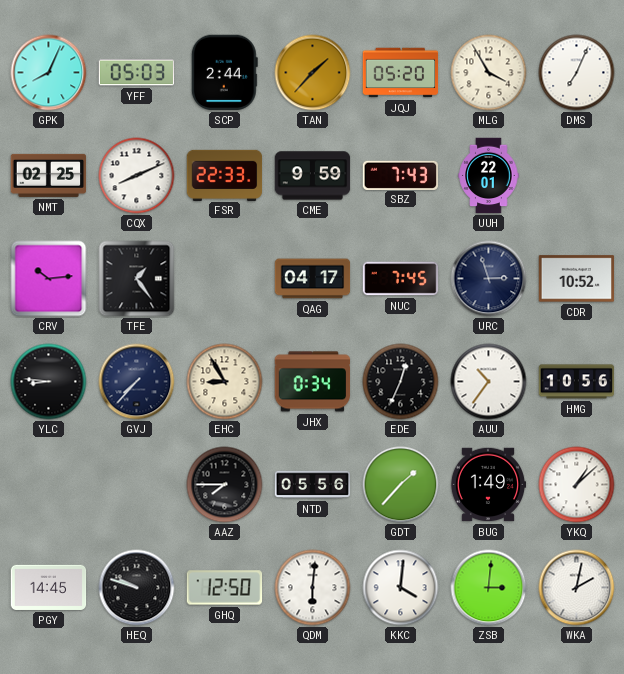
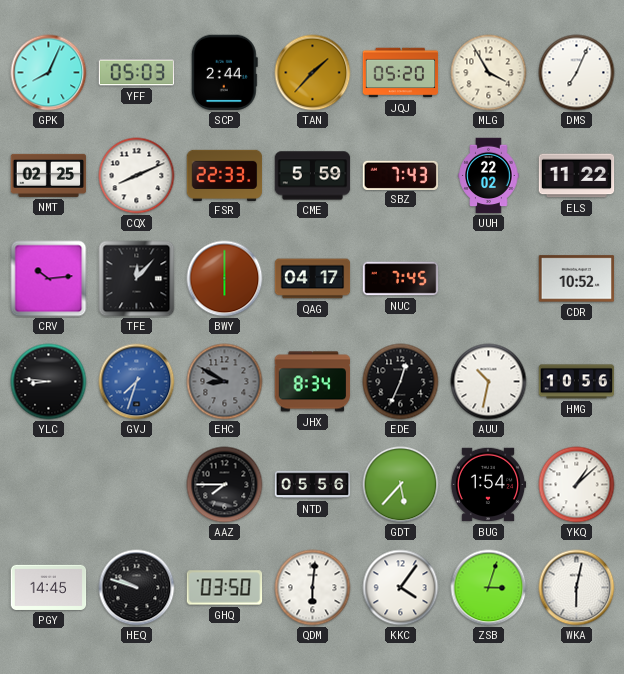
CME: 9:59 -> 5:59
UUH: 22:01 -> 22:02
ELS: none -> 11:22
TFE: 1:24 -> 12:07
BWY: none -> 6:00
URC: 2:57 -> none
GVJ: 7:37 -> 7:33
GVJ dial: navy -> blue
EHC: 8:55 -> 8:50
EHC dial: cream -> grey
JHX: 0:34 -> 8:34
AUU: 10:36 -> 10:32
GDT: 1:37 -> 5:37
BUG: 1:49 -> 1:54
GHQ: 12:50 -> 03:50
KKC: 4:01 -> 4:06
ZSB: 3:01 -> 3:03
WKA: 2:02 -> 6:02
